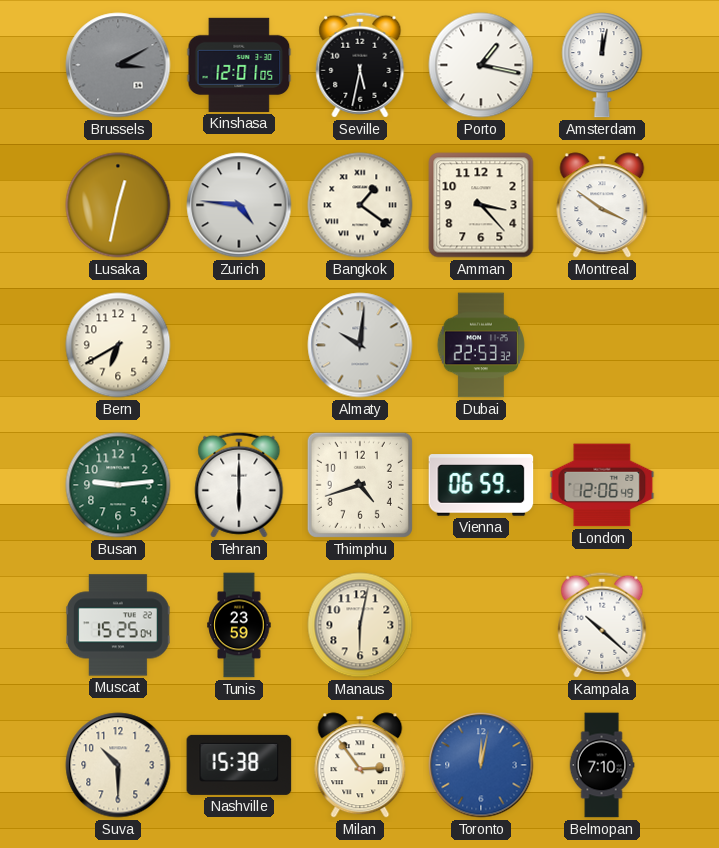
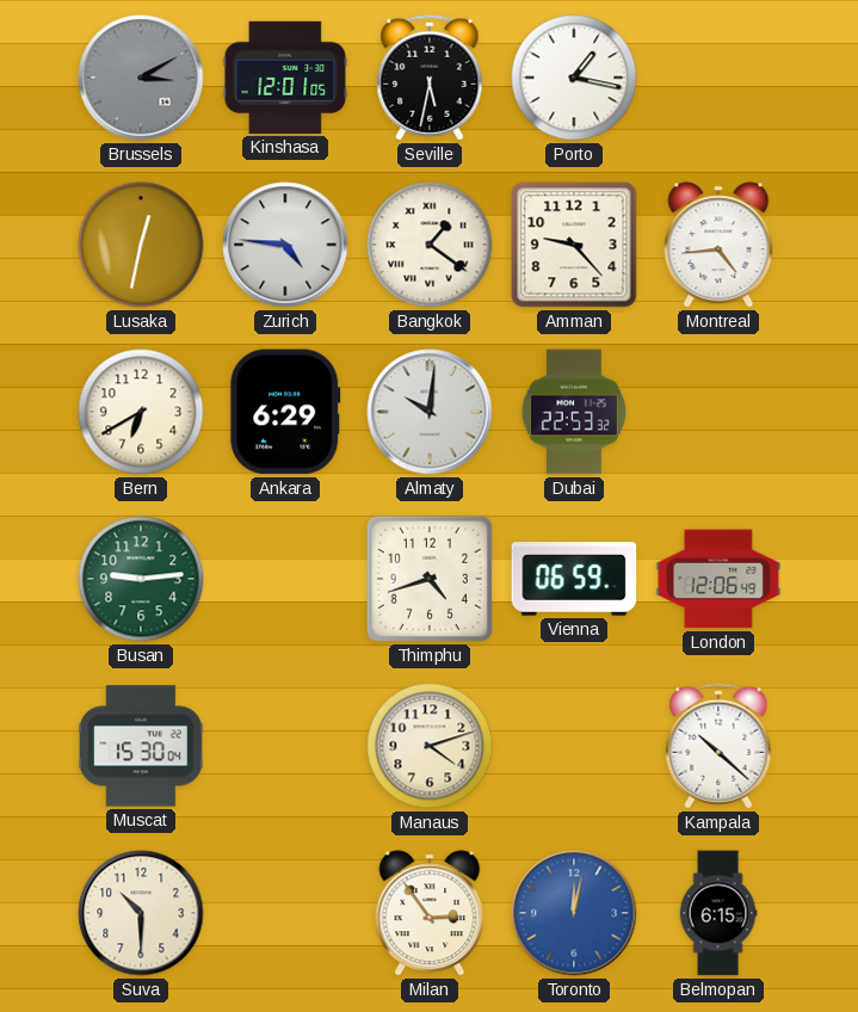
Amsterdam: 12:02 -> none
Amman: 3:23 -> 9:23
Montreal: 3:51 -> 4:44
Ankara: none -> 6:29
Tehran: 6:00 -> none
Muscat: 15:25 -> 15:30
Tunis: 23:59 -> none
Manaus: 6:02 -> 4:12
Nashville: 15:38 -> none
Belmopan: 7:10 -> 6:15
